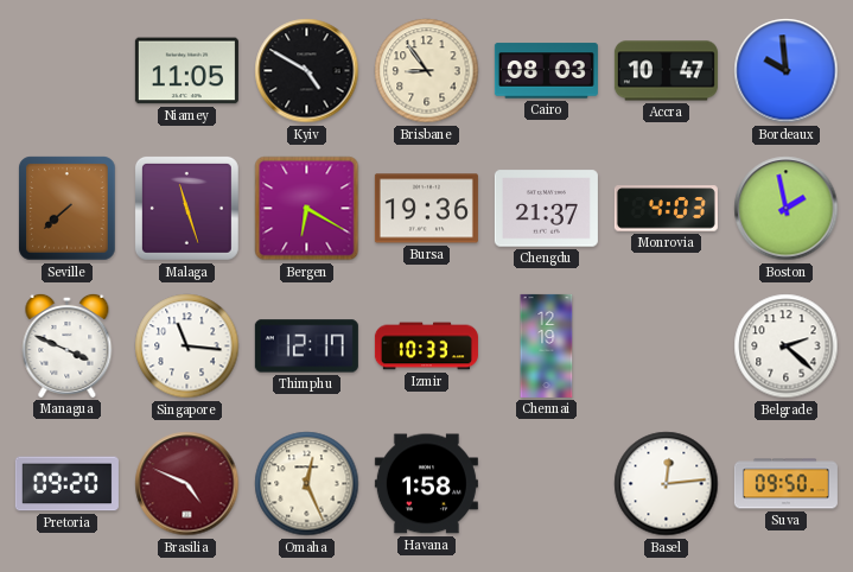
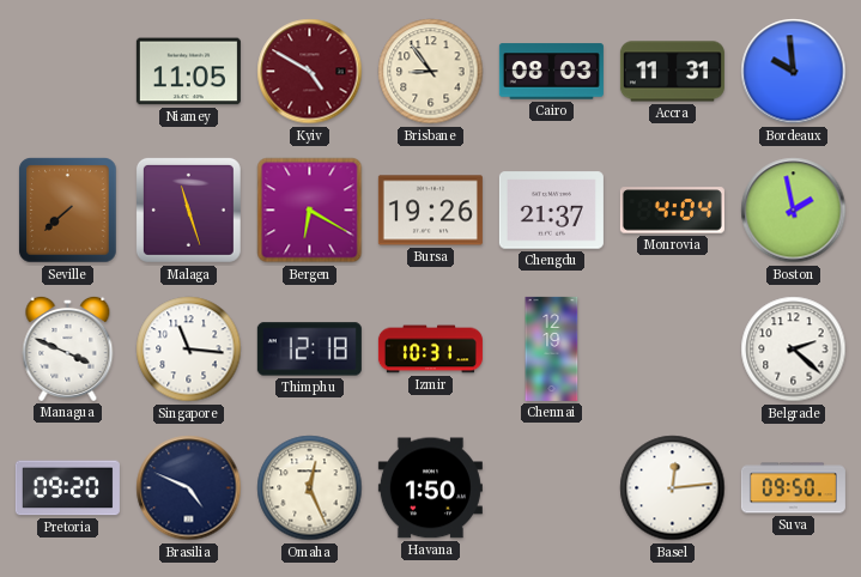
Kyiv dial: black -> burgundy
Accra: 10:47 -> 11:31
Bursa: 19:36 -> 19:26
Monrovia: 4:03 -> 4:04
Thimphu: 12:17 -> 12:18
Izmir: 10:33 -> 10:31
Brasilia dial: burgundy -> navy
Havana: 1:58 -> 1:50
